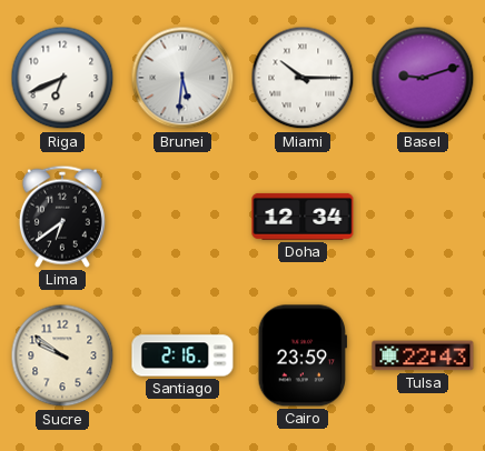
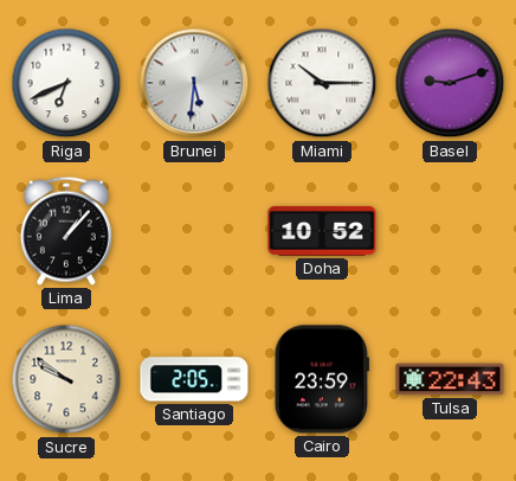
Lima: 6:39 -> 1:07
Doha: 12:34 -> 10:52
Santiago: 2:16 -> 2:05
